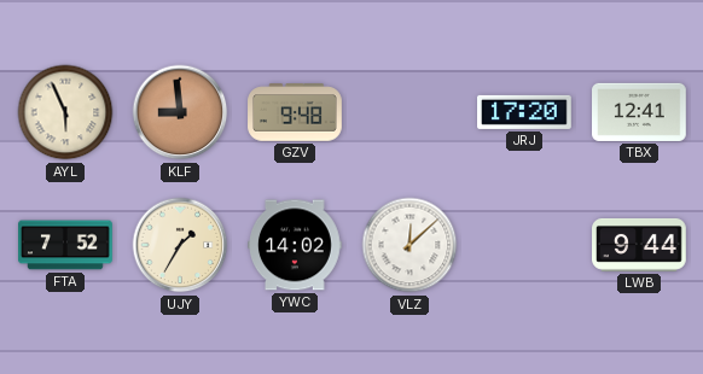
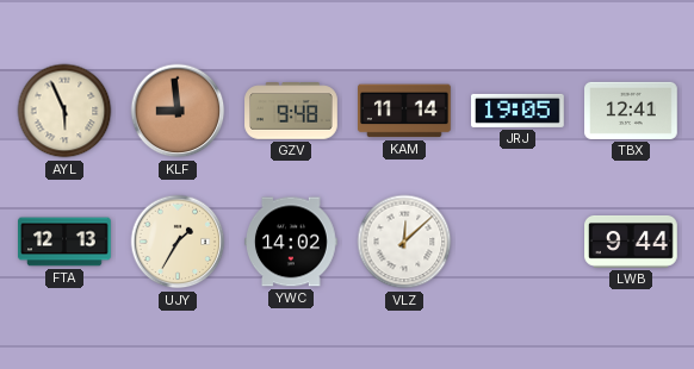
KAM: none -> 11:14
JRJ: 17:20 -> 19:05
FTA: 7:52 -> 12:13
